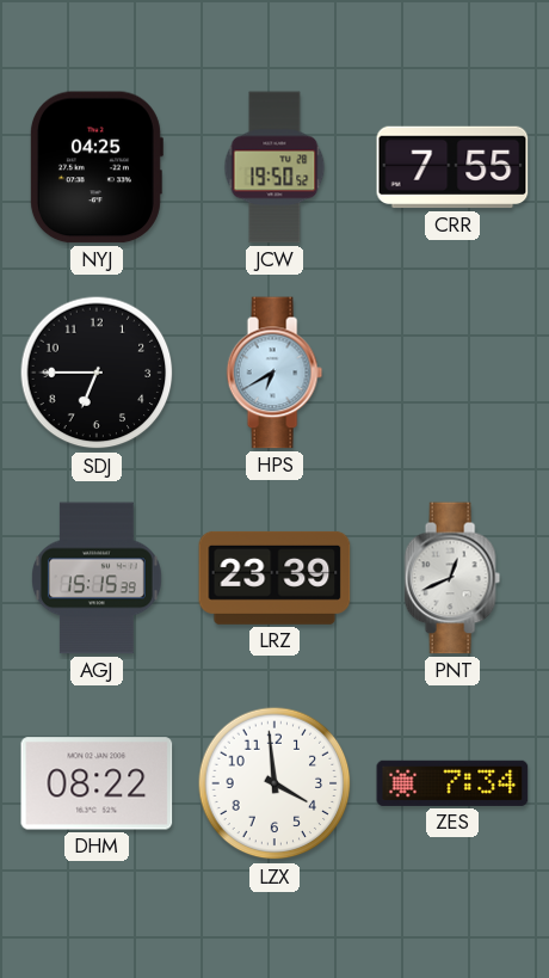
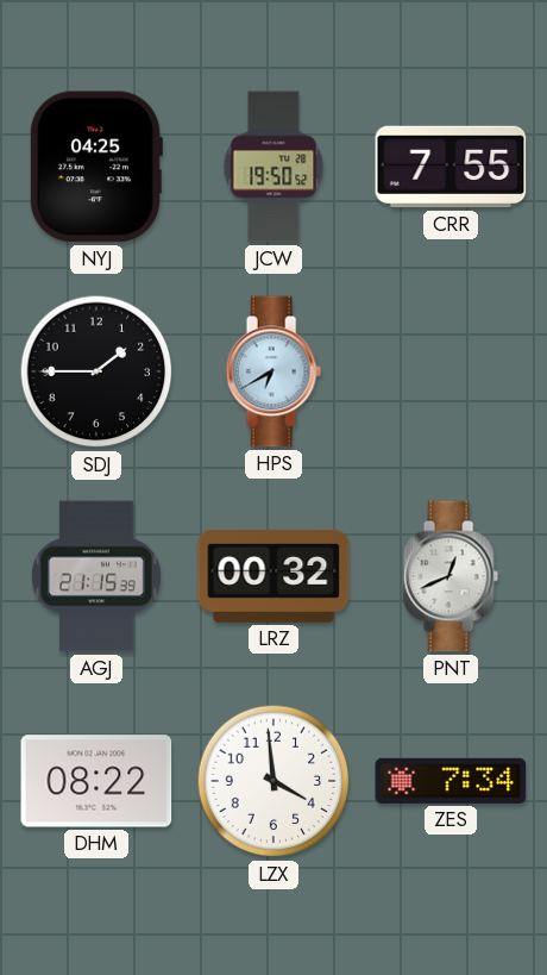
SDJ: 6:45 -> 1:45
AGJ: 15:15 -> 21:15
LRZ: 23:39 -> 00:32
